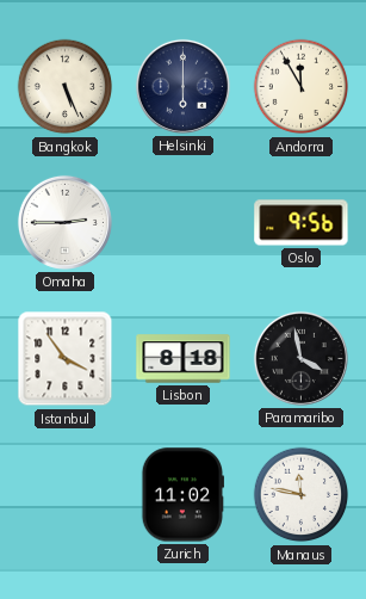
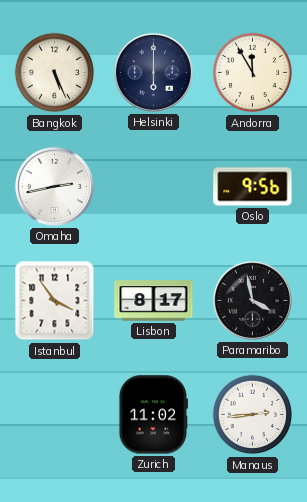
Omaha: 2:45 -> 2:43
Lisbon: 8:18 -> 8:17
Manaus: 11:47 -> 2:44
